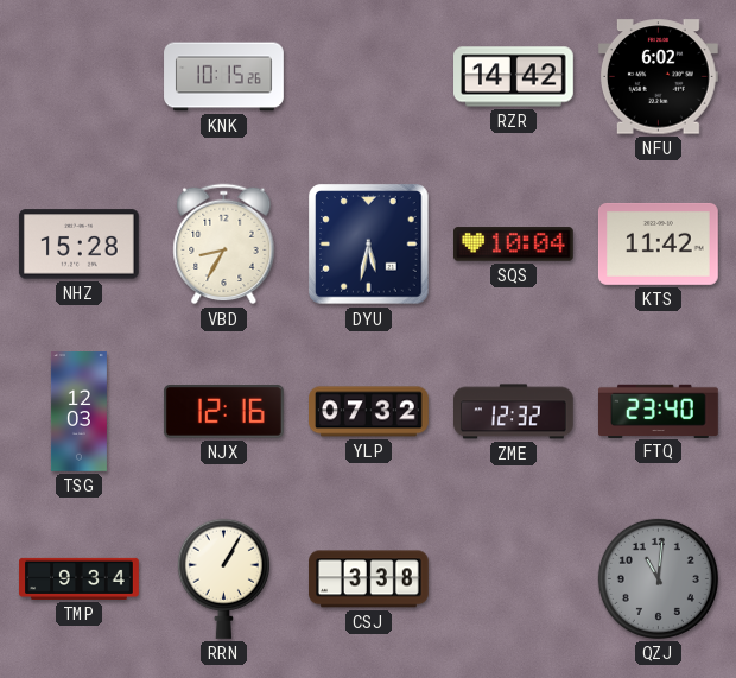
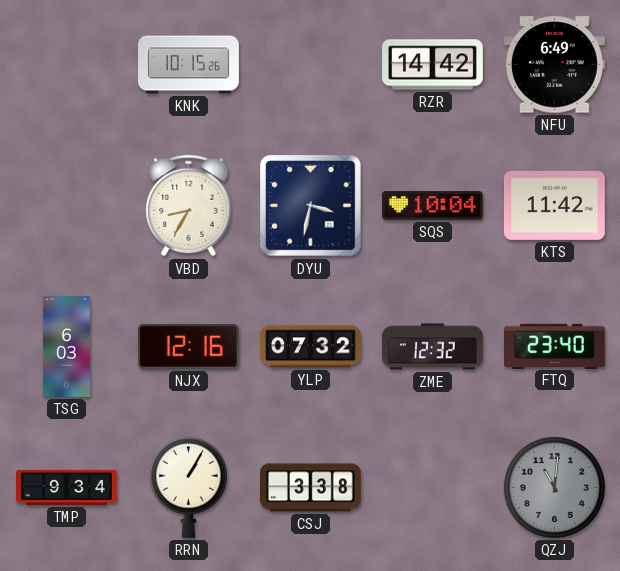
NFU: 6:02 -> 6:49
NHZ: 15:28 -> none
DYU: 5:32 -> 3:32
TSG: 12:03 -> 6:03
